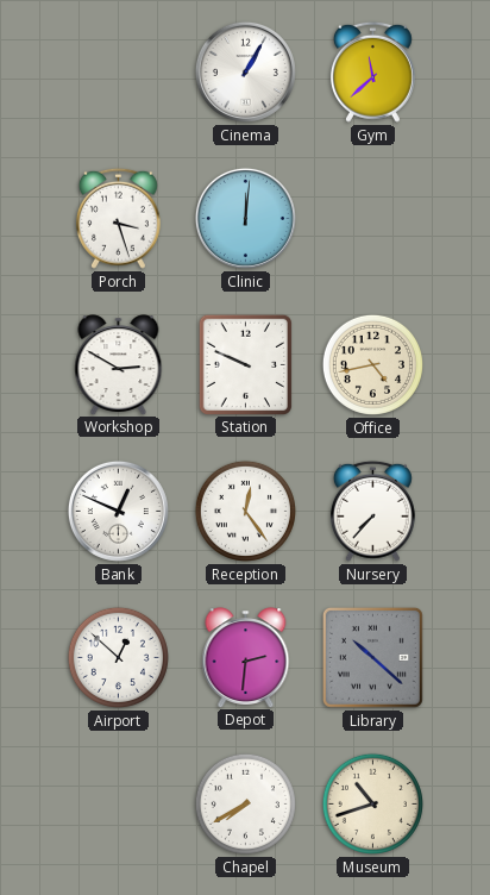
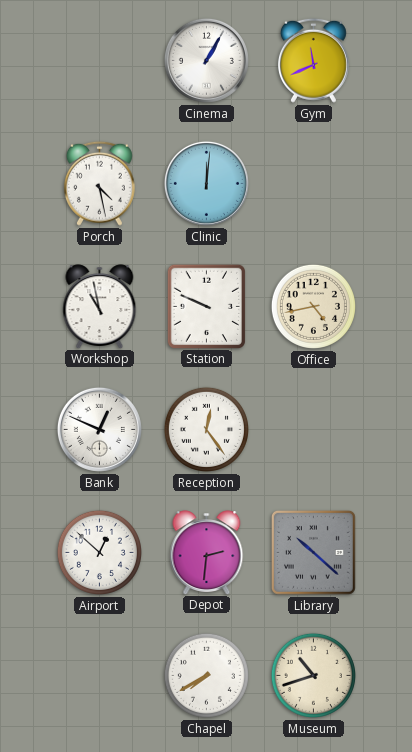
Gym: 11:38 -> 11:41
Porch: 3:27 -> 4:28
Workshop: 2:50 -> 10:58
Nursery: 7:37 -> none
